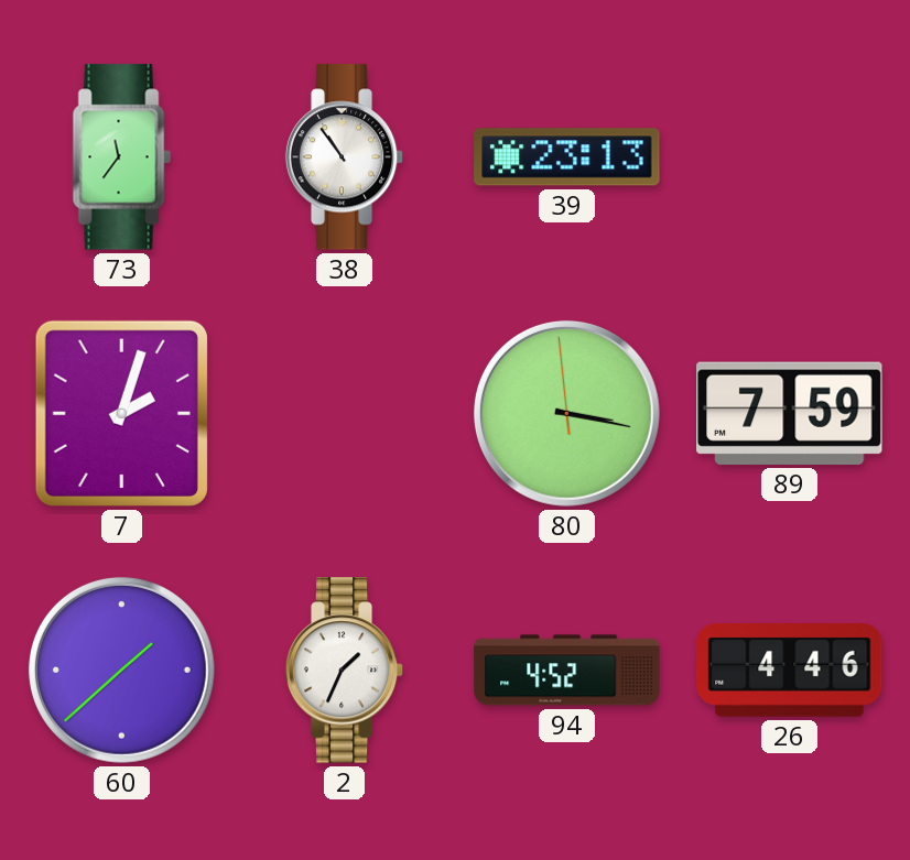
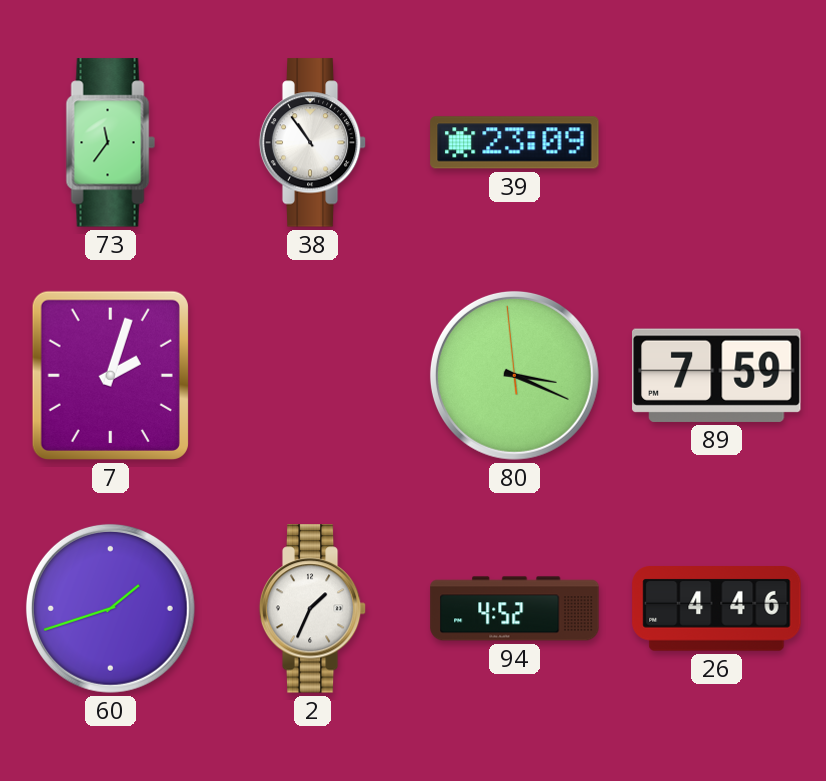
39: 23:13 -> 23:09
80: 3:16 -> 3:18
60: 1:38 -> 1:42
